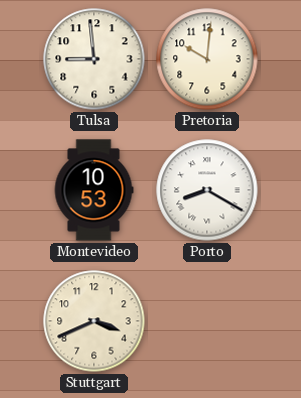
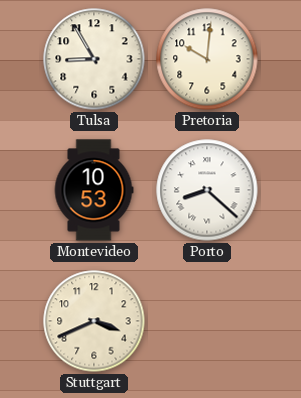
Tulsa: 8:59 -> 8:55
Porto: 8:20 -> 8:22
